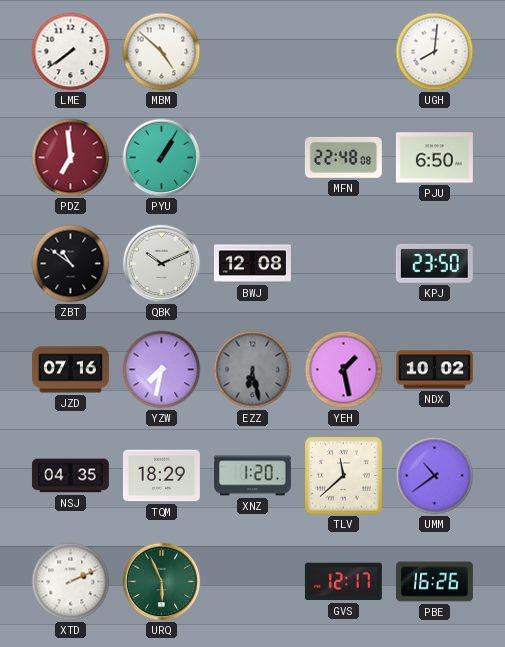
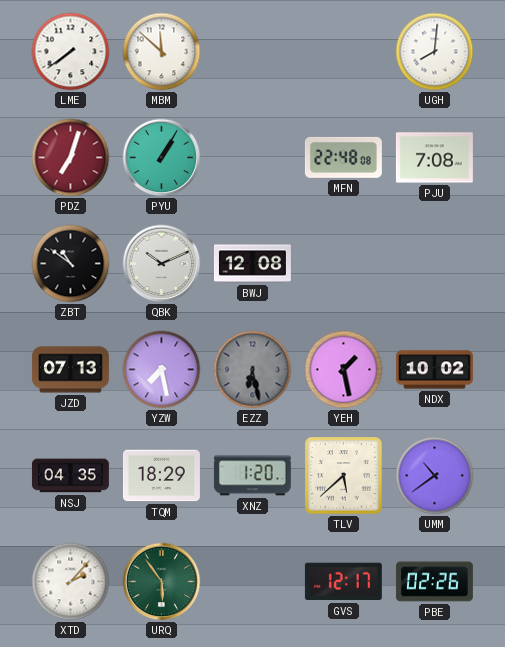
MBM: 4:52 -> 11:52
PDZ: 6:59 -> 7:03
PJU: 6:50 -> 7:08
KPJ: 23:50 -> none
JZD: 07:16 -> 07:13
YZW: 7:32 -> 7:28
TLV: 11:38 -> 5:38
XTD: 2:11 -> 2:07
URQ: 5:56 -> 5:54
PBE: 16:26 -> 02:26
